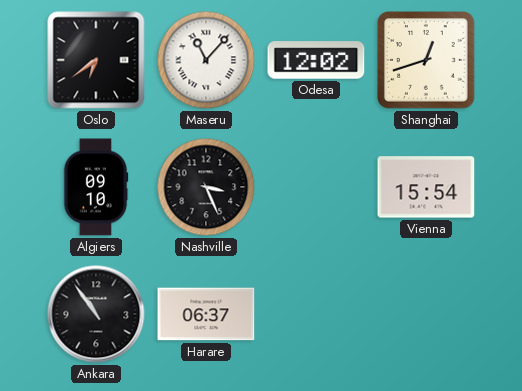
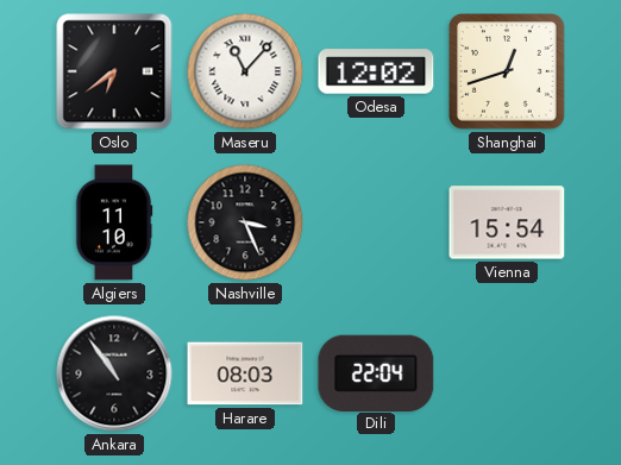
Algiers: 09:10 -> 11:10
Harare: 06:37 -> 08:03
Dili: none -> 22:04
